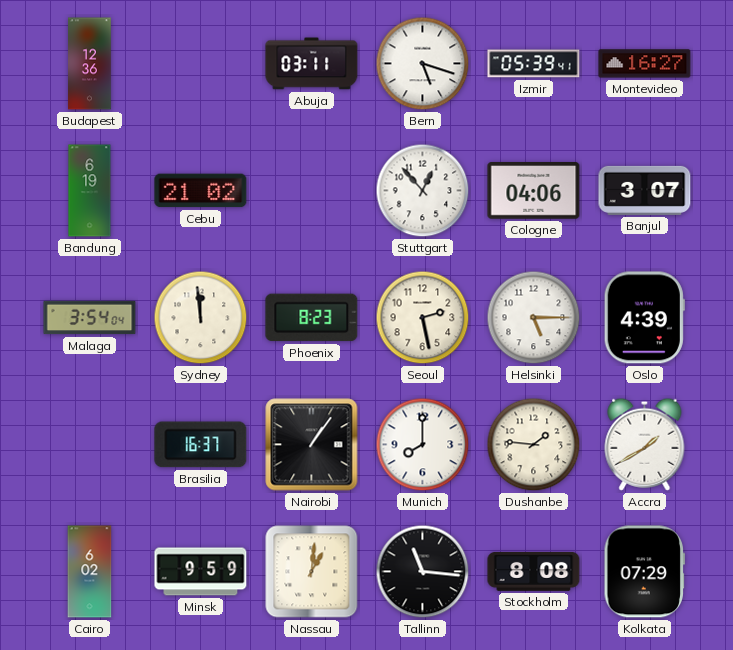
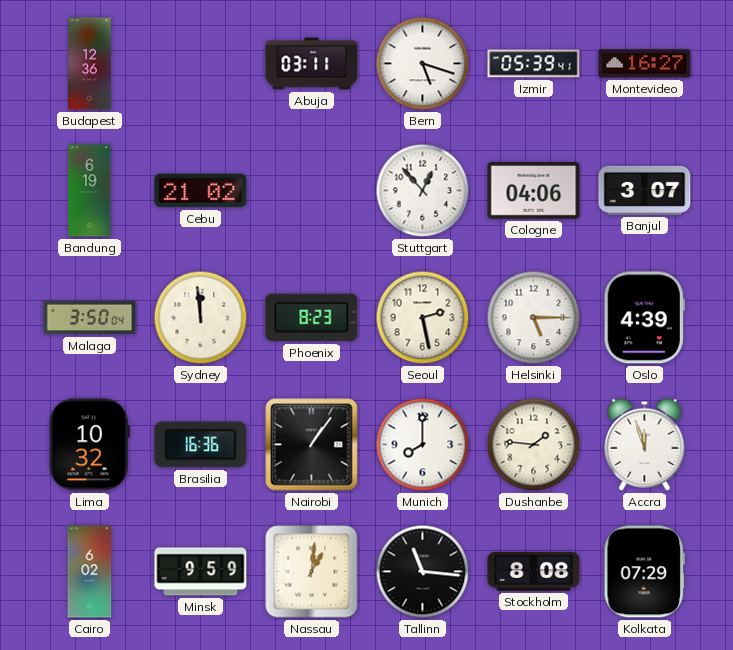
Malaga: 3:54 -> 3:50
Lima: none -> 10:32
Brasilia: 16:37 -> 16:36
Accra: 1:40 -> 11:57
